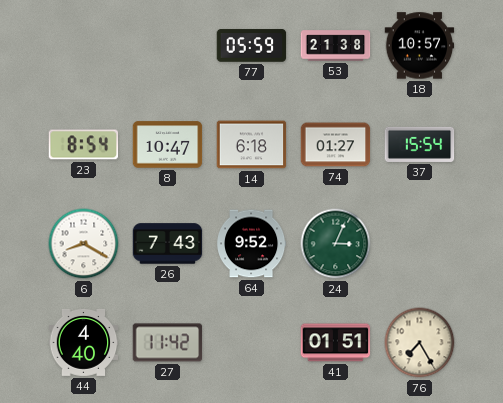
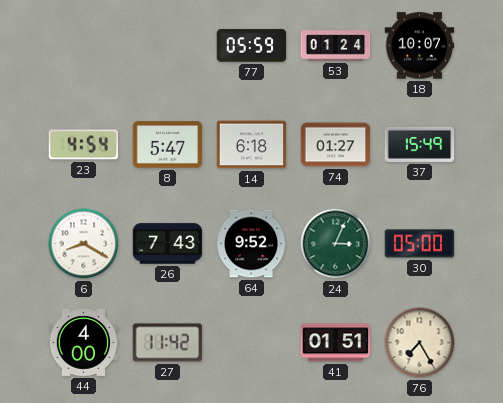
53: 21:38 -> 01:24
18: 10:57 -> 10:07
23: 8:54 -> 4:54
8: 10:47 -> 5:47
37: 15:54 -> 15:49
30: none -> 05:00
44: 4:40 -> 4:00
